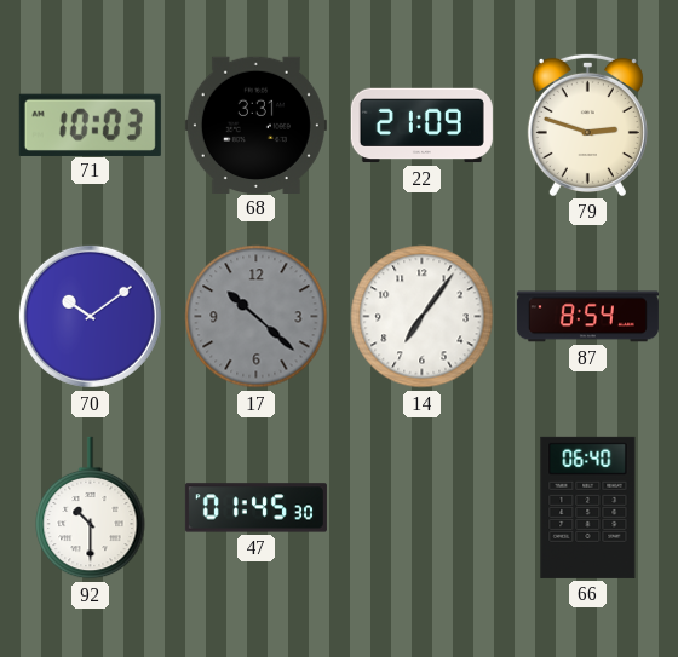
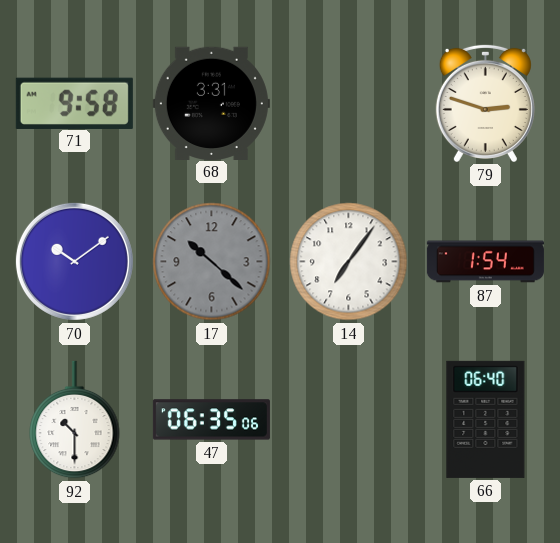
71: 10:03 -> 9:58
22: 21:09 -> none
87: 8:54 -> 1:54
47: 01:45 -> 06:35
